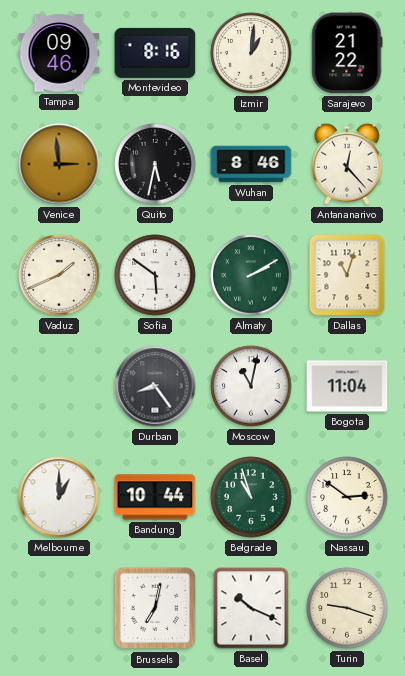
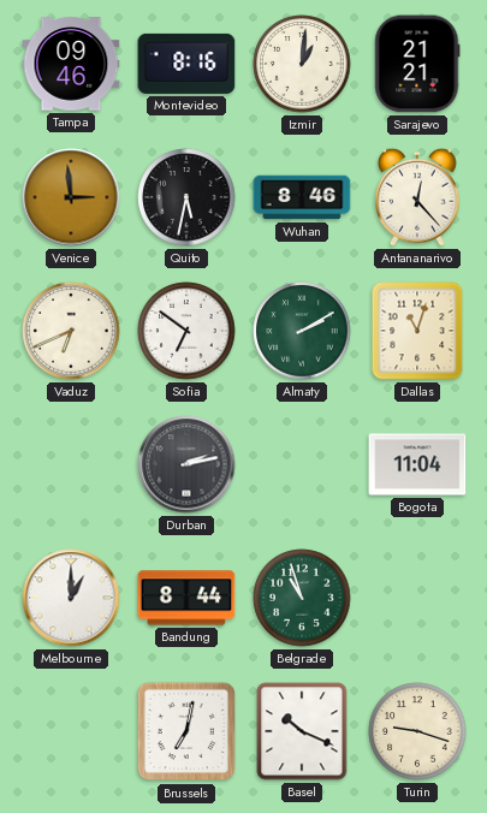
Sarajevo: 21:22 -> 21:21
Vaduz: 1:41 -> 6:41
Sofia: 5:51 -> 6:51
Durban: 8:24 -> 2:13
Moscow: 11:02 -> none
Bandung: 10:44 -> 8:44
Nassau: 2:51 -> none
